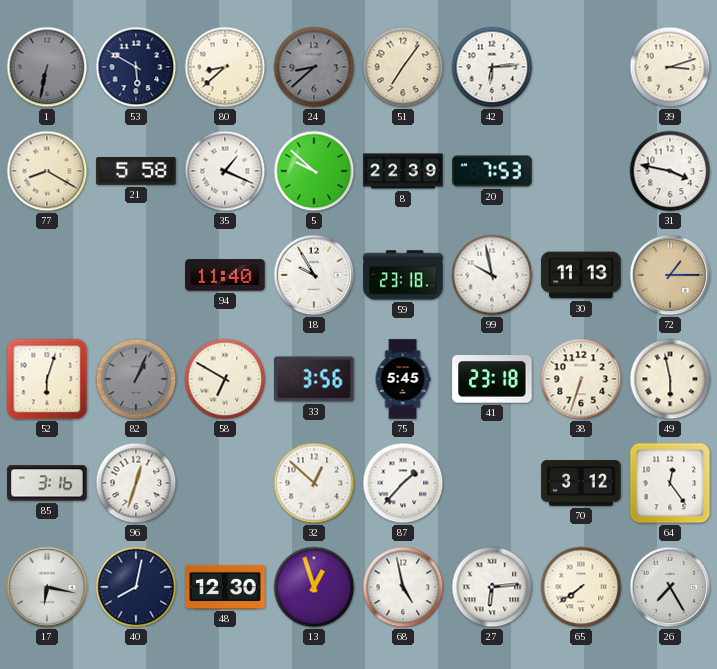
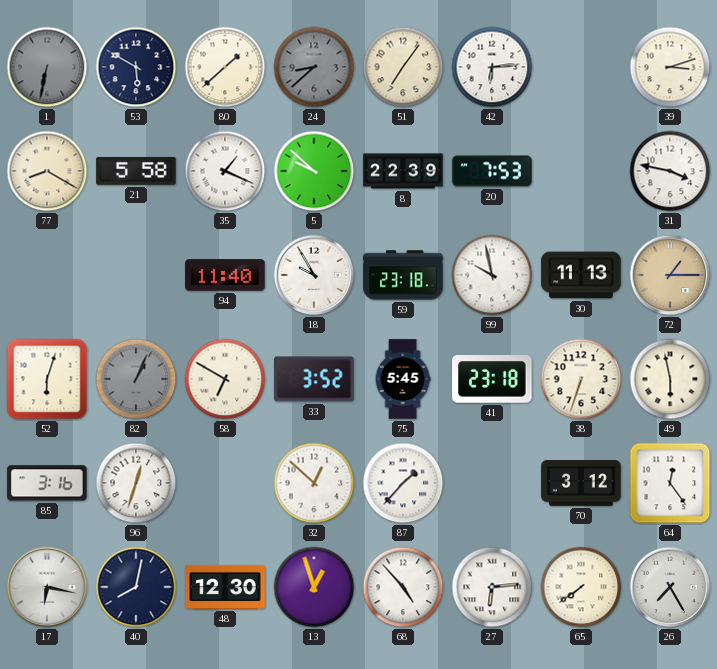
80: 8:38 -> 1:38
33: 3:56 -> 3:52
68: 4:58 -> 4:53
